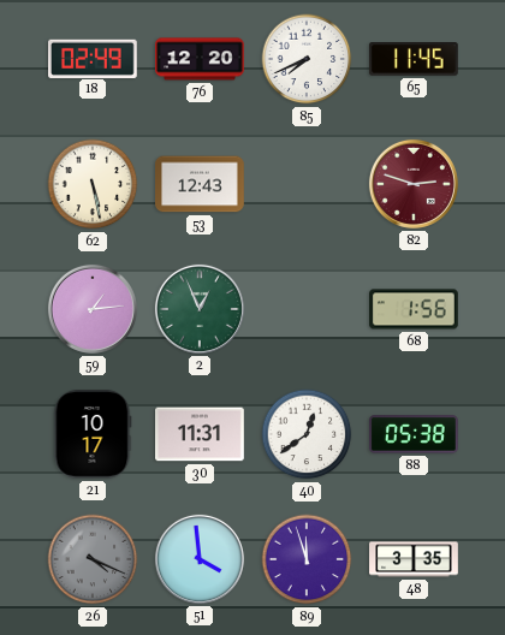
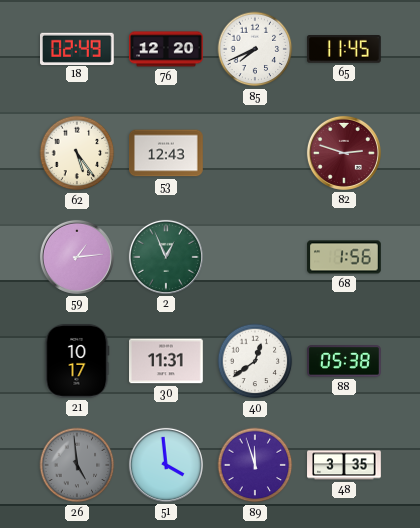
62: 5:28 -> 5:24
26: 4:19 -> 4:59
